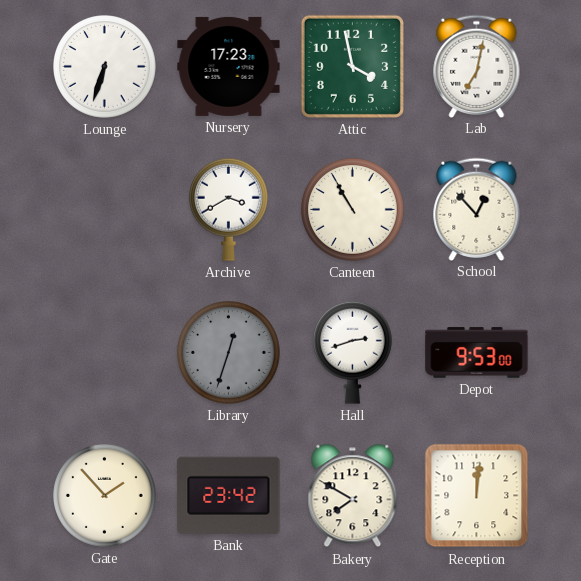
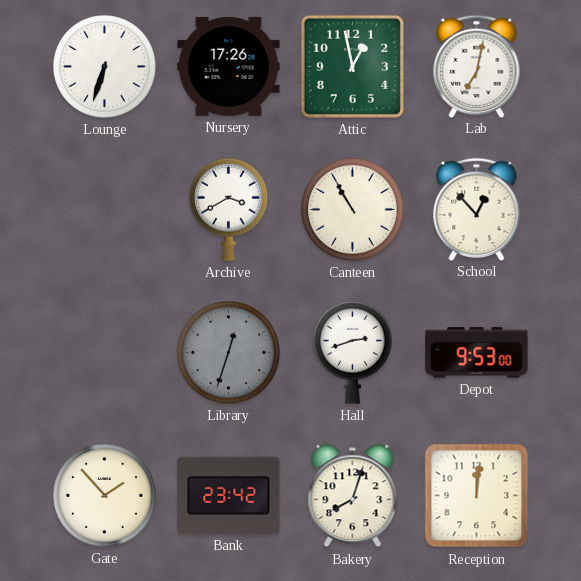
Nursery: 17:23 -> 17:26
Attic: 3:58 -> 12:58
Bakery: 7:50 -> 8:03
